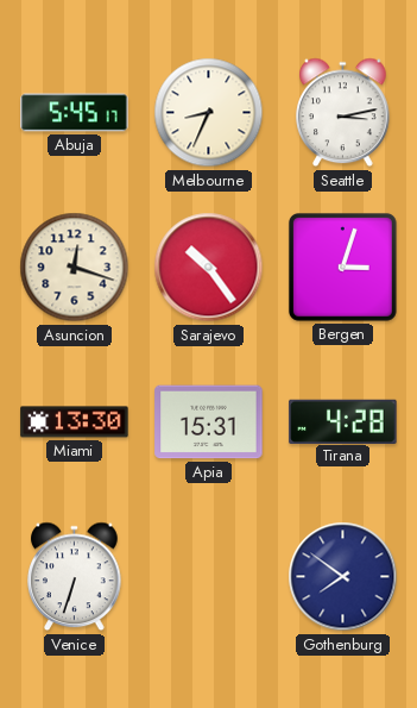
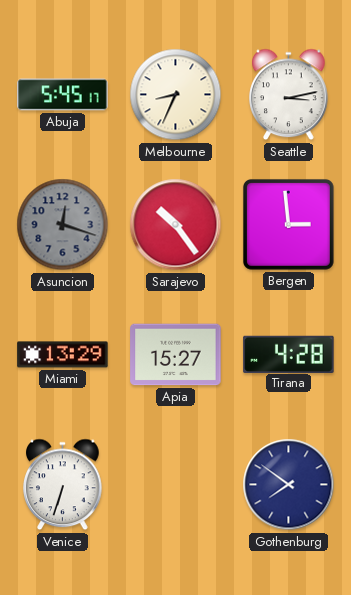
Asuncion dial: cream -> grey
Bergen: 3:03 -> 2:59
Miami: 13:30 -> 13:29
Apia: 15:31 -> 15:27
